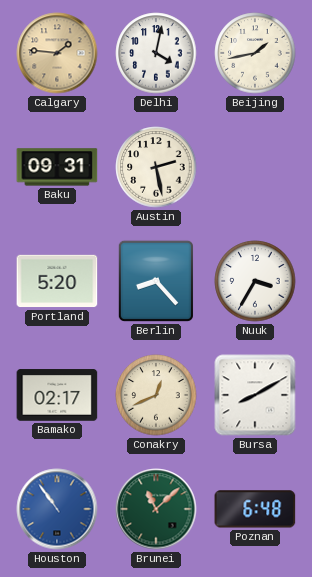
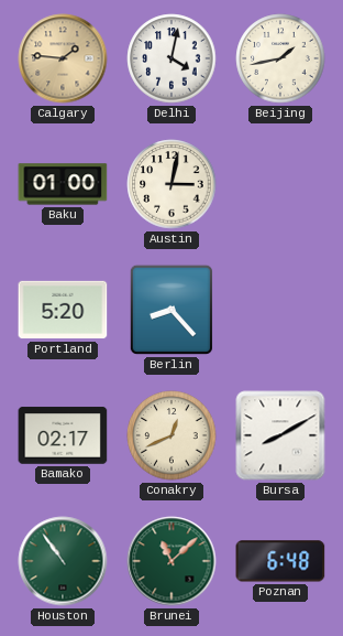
Baku: 09:31 -> 01:00
Austin: 2:28 -> 3:02
Nuuk: 3:35 -> none
Houston dial: blue -> green
